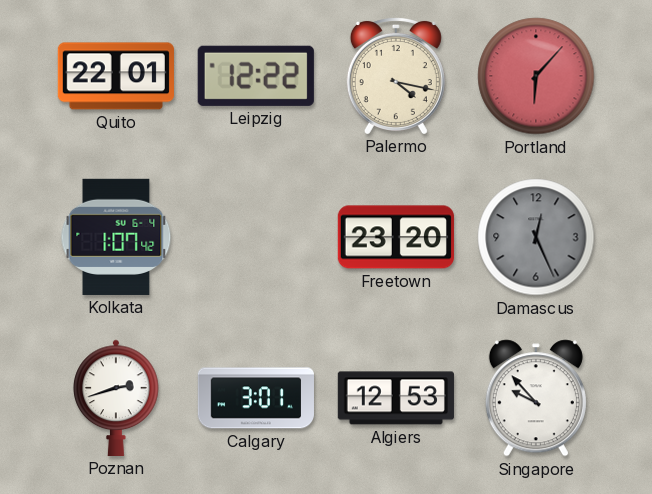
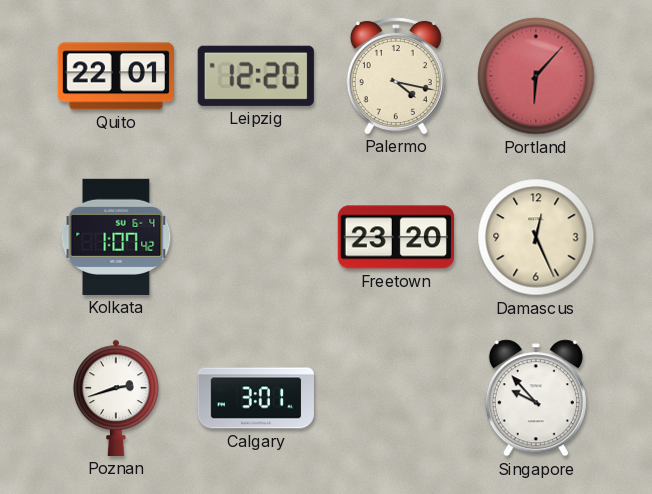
Leipzig: 12:22 -> 12:20
Damascus dial: grey -> cream
Algiers: 12:53 -> none
